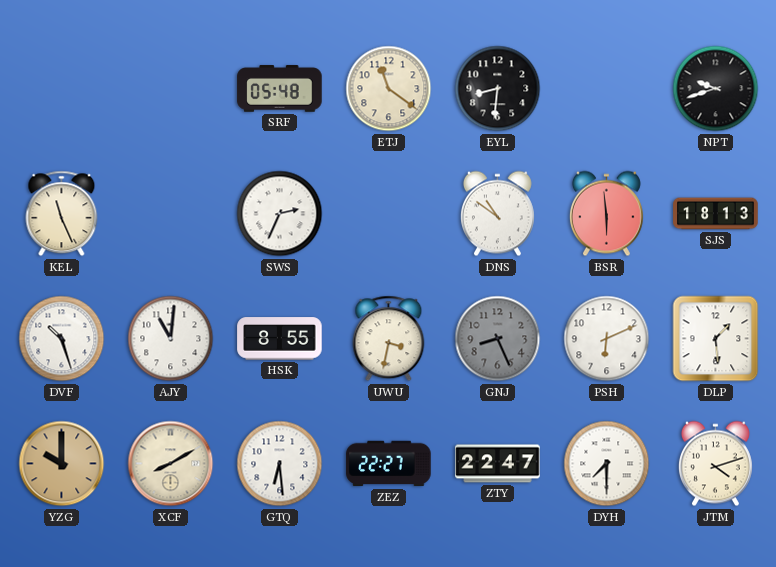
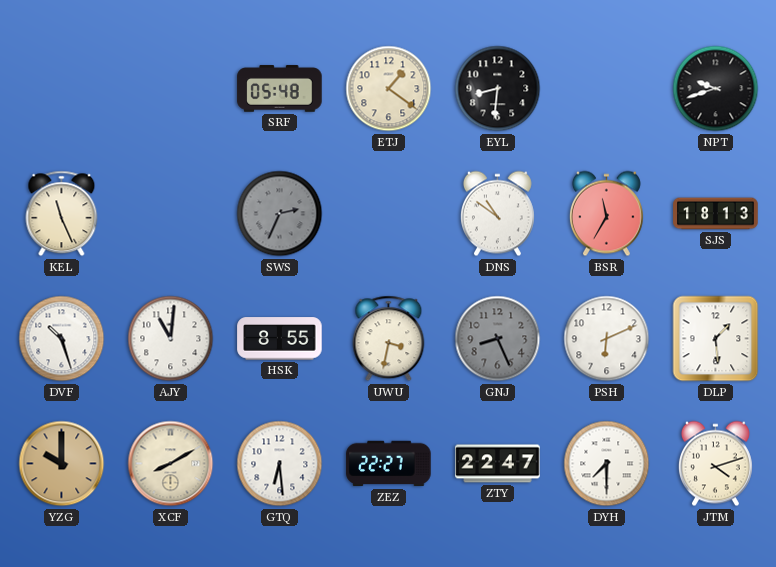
ETJ: 11:21 -> 1:21
SWS dial: white -> grey
BSR: 5:59 -> 11:35
